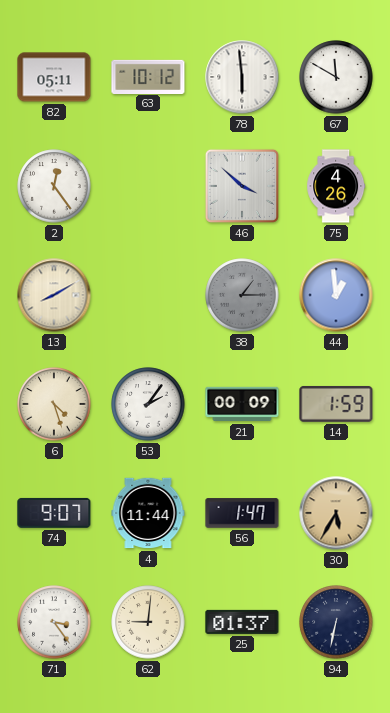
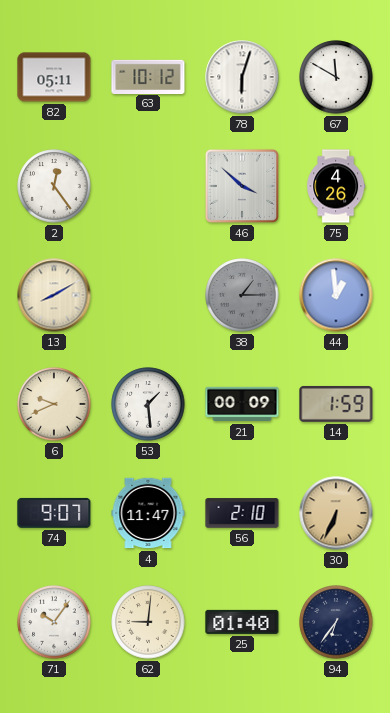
78: 5:59 -> 6:03
6: 4:27 -> 9:41
53: 2:06 -> 1:29
4: 11:44 -> 11:47
56: 1:47 -> 2:10
30: 5:35 -> 6:34
71: 3:24 -> 10:06
25: 01:37 -> 01:40
94: 6:32 -> 6:36
